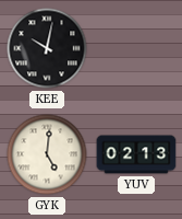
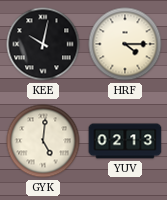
HRF: none -> 4:15
